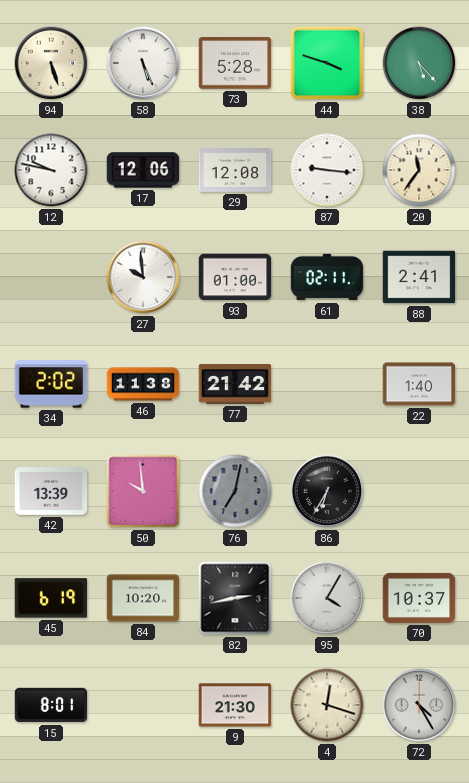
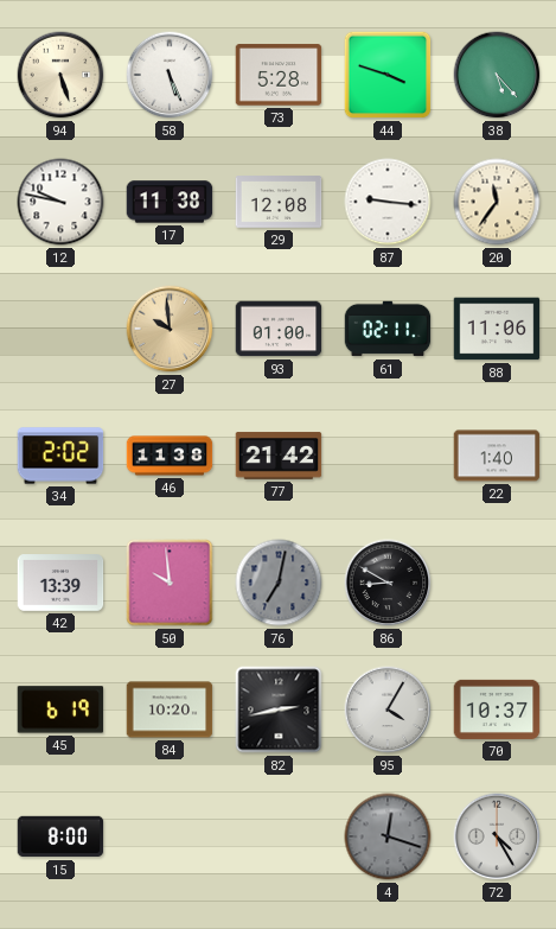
17: 12:06 -> 11:38
27 dial: white -> champagne
88: 2:41 -> 11:06
86: 6:35 -> 8:50
15: 8:01 -> 8:00
9: 21:30 -> none
4 dial: cream -> grey
